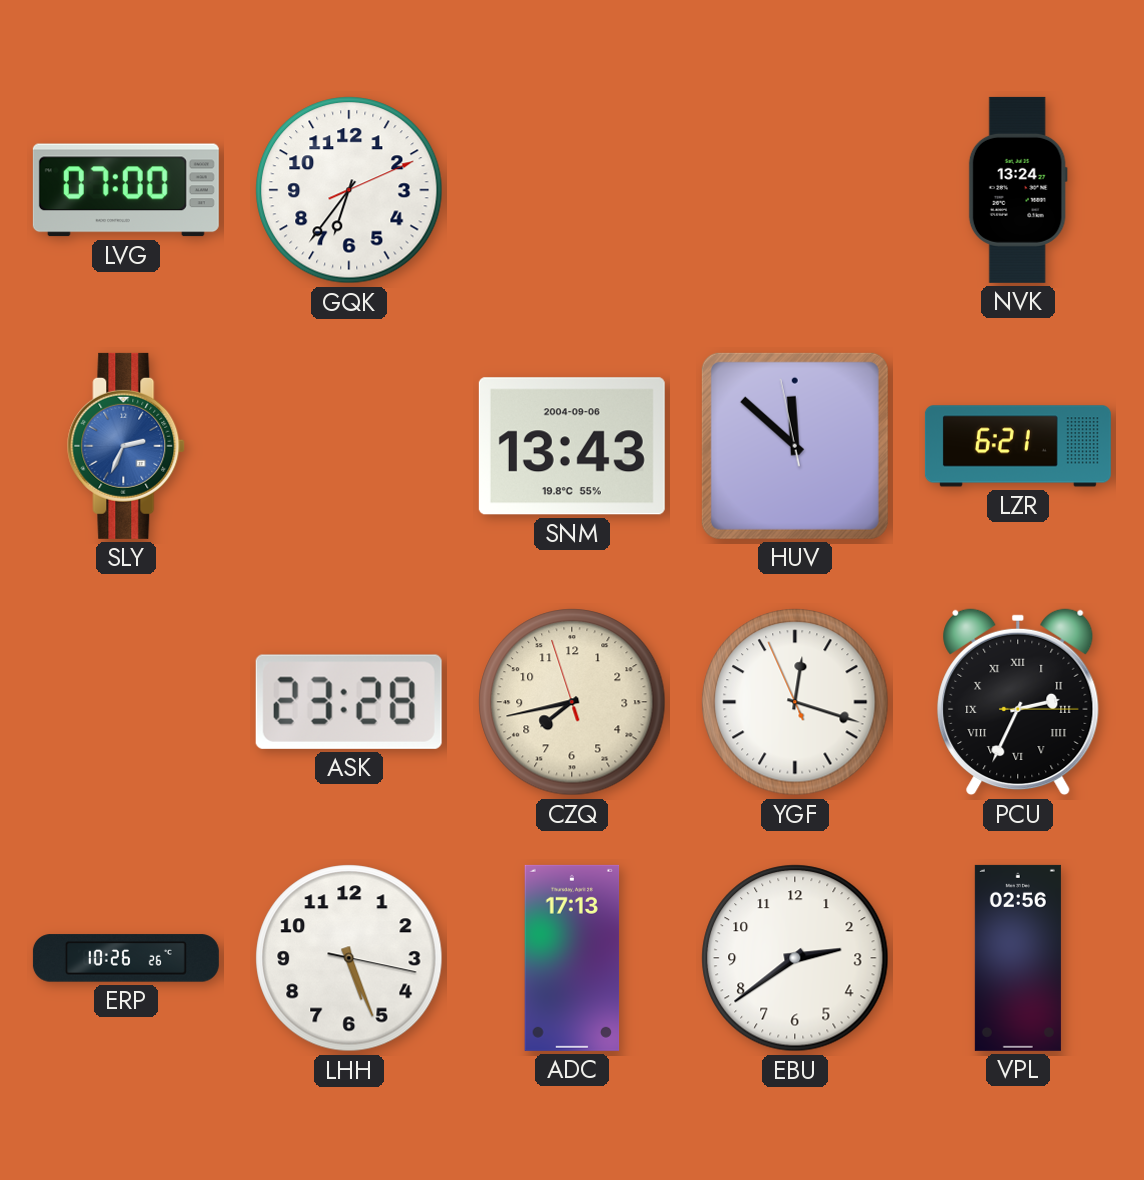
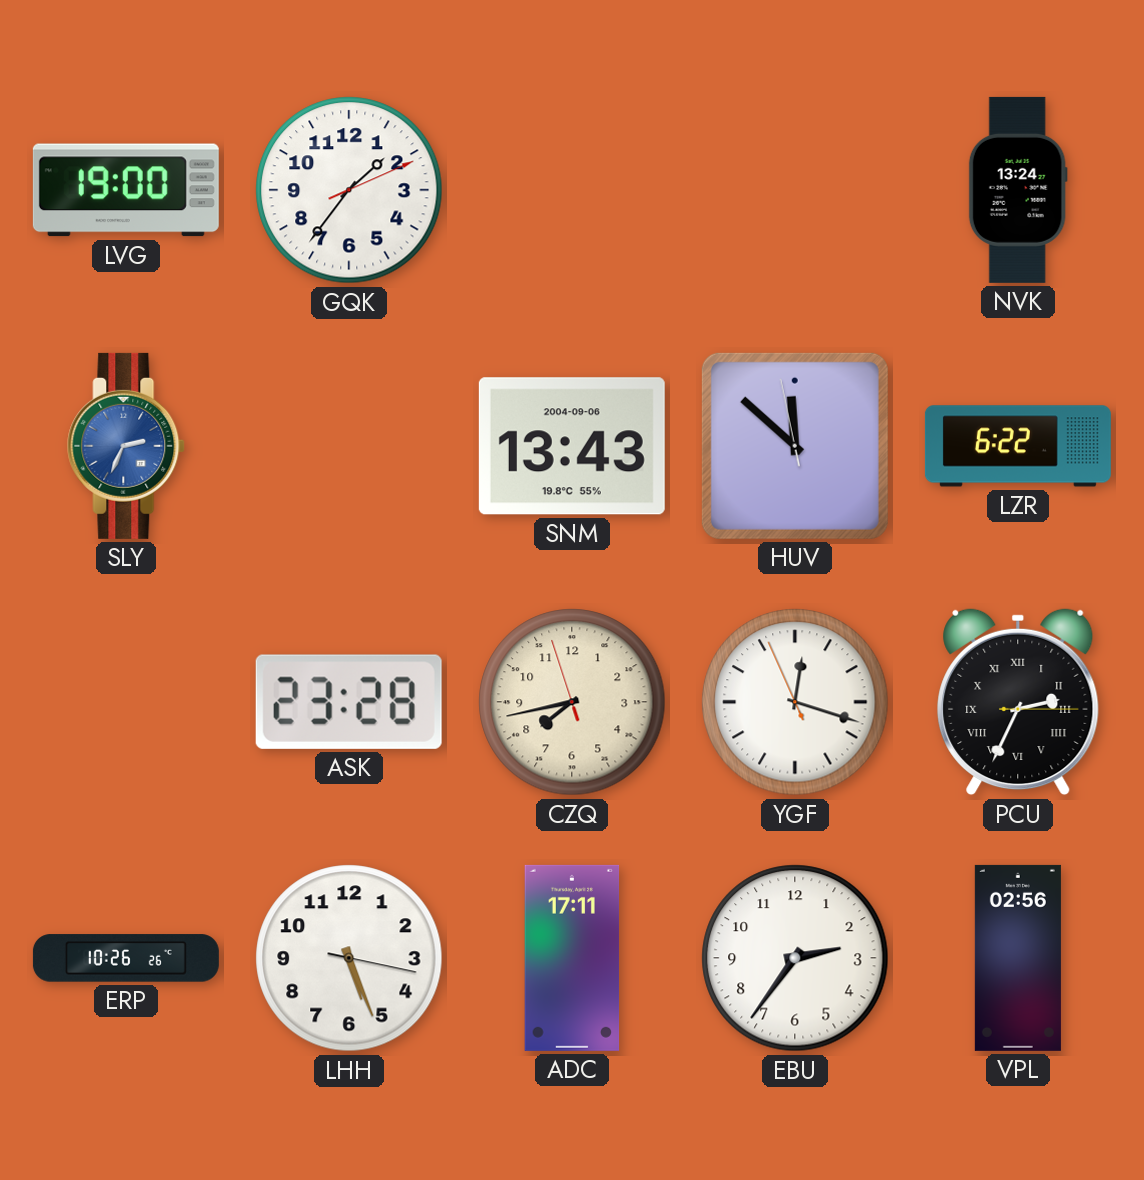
LVG: 07:00 -> 19:00
GQK: 6:36 -> 1:36
LZR: 6:21 -> 6:22
ADC: 17:13 -> 17:11
EBU: 2:39 -> 2:36
